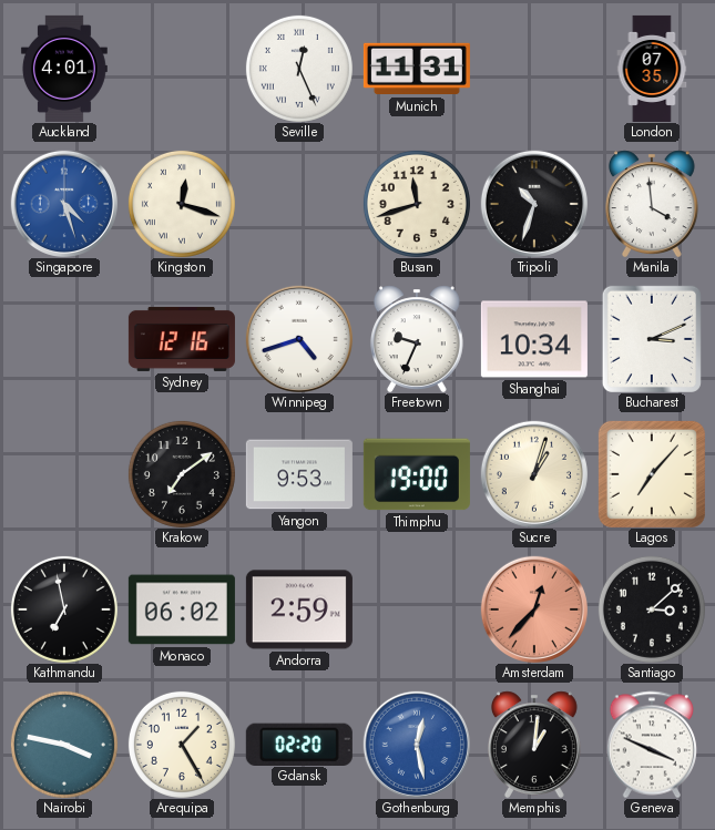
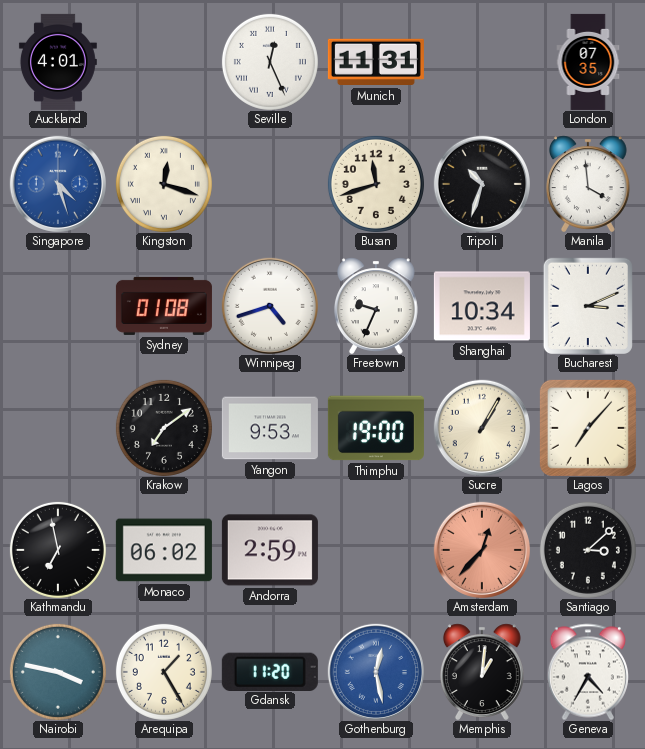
Sydney: 12:16 -> 01:08
Sucre: 1:03 -> 1:05
Gdansk: 02:20 -> 11:20
Geneva: 3:49 -> 4:35
